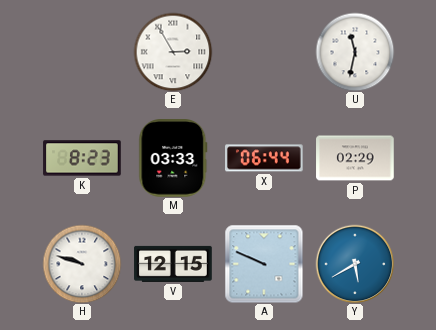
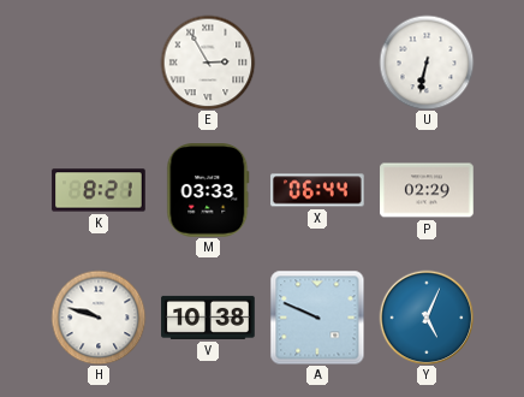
U: 11:32 -> 6:32
K: 8:23 -> 8:21
V: 12:15 -> 10:38
Y: 5:40 -> 5:04
